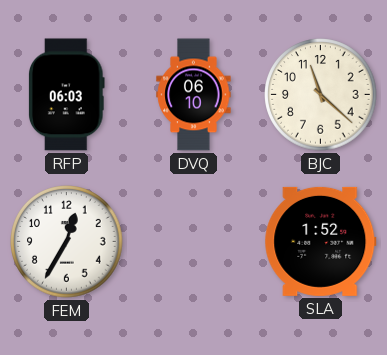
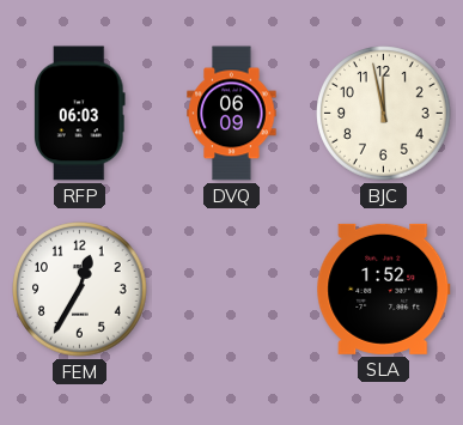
DVQ: 06:10 -> 06:09
BJC: 11:22 -> 11:58
